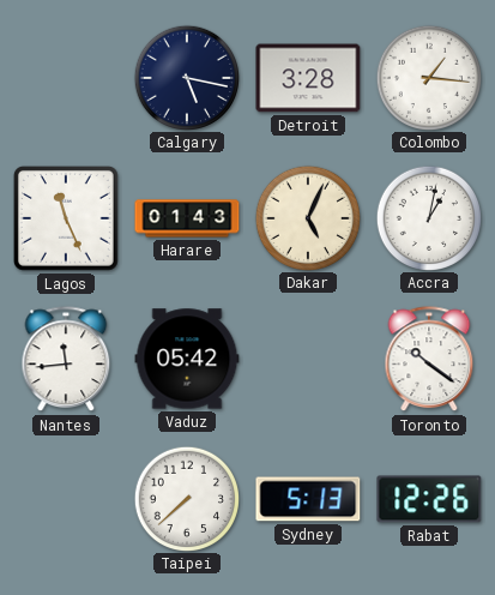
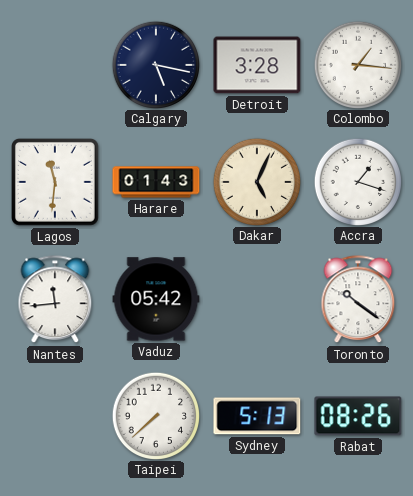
Lagos: 11:26 -> 11:31
Accra: 1:02 -> 1:18
Rabat: 12:26 -> 08:26
